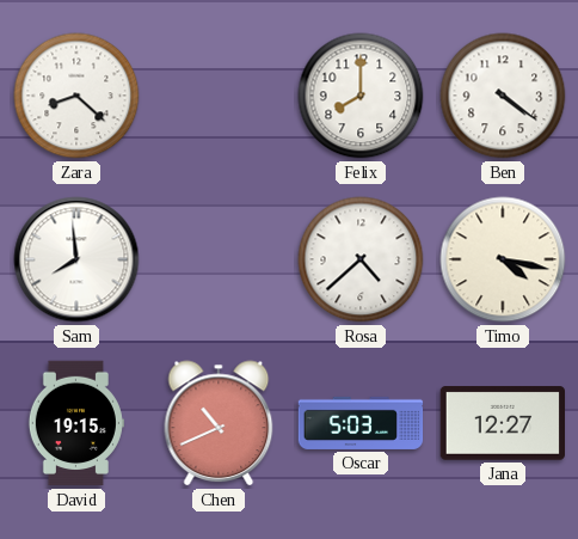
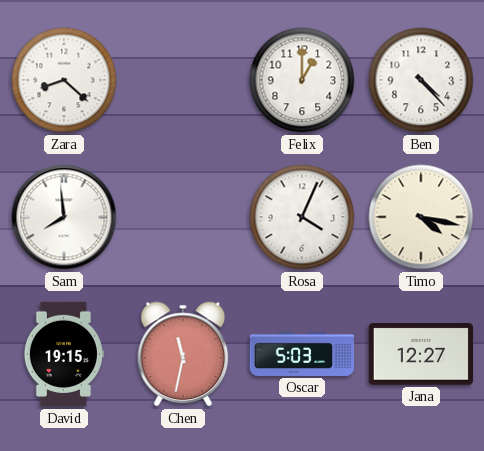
Felix: 8:00 -> 1:00
Ben: 4:21 -> 4:23
Rosa: 4:38 -> 4:04
Chen: 10:41 -> 11:32
